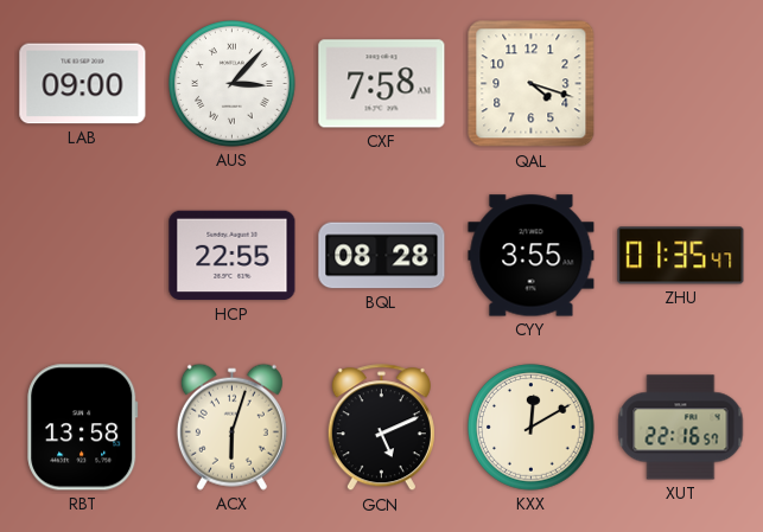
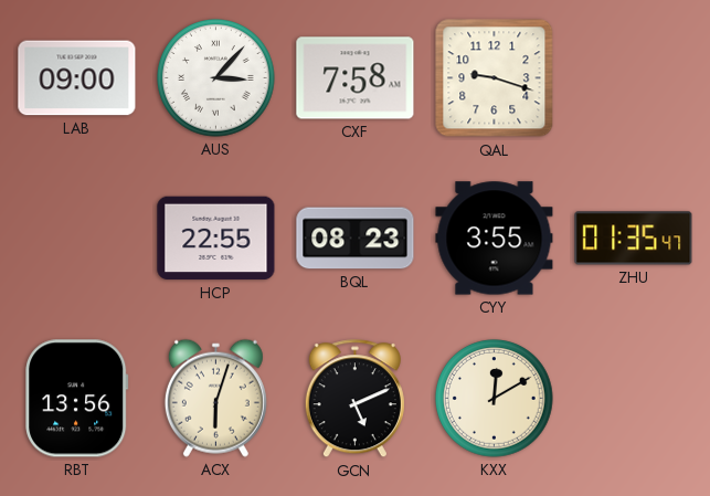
QAL: 4:18 -> 9:18
BQL: 08:28 -> 08:23
RBT: 13:58 -> 13:56
XUT: 22:16 -> none
